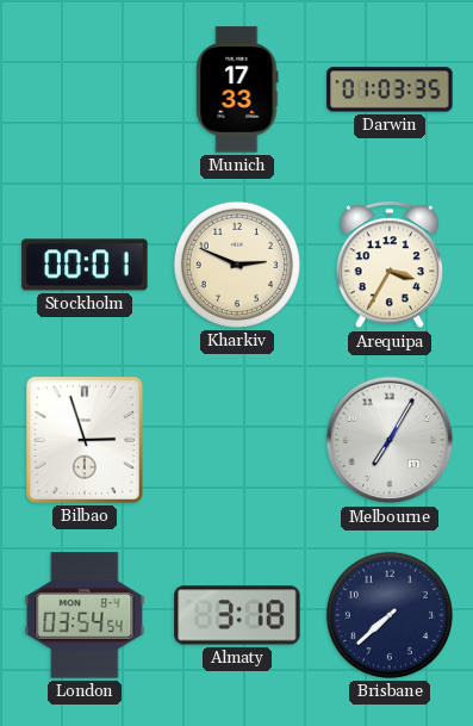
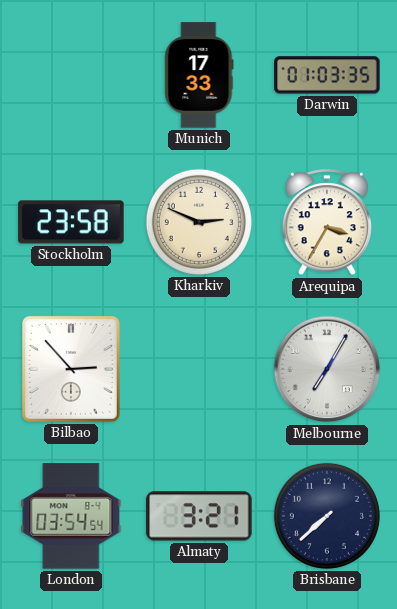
Stockholm: 00:01 -> 23:58
Bilbao: 2:57 -> 2:53
Almaty: 3:18 -> 3:21
